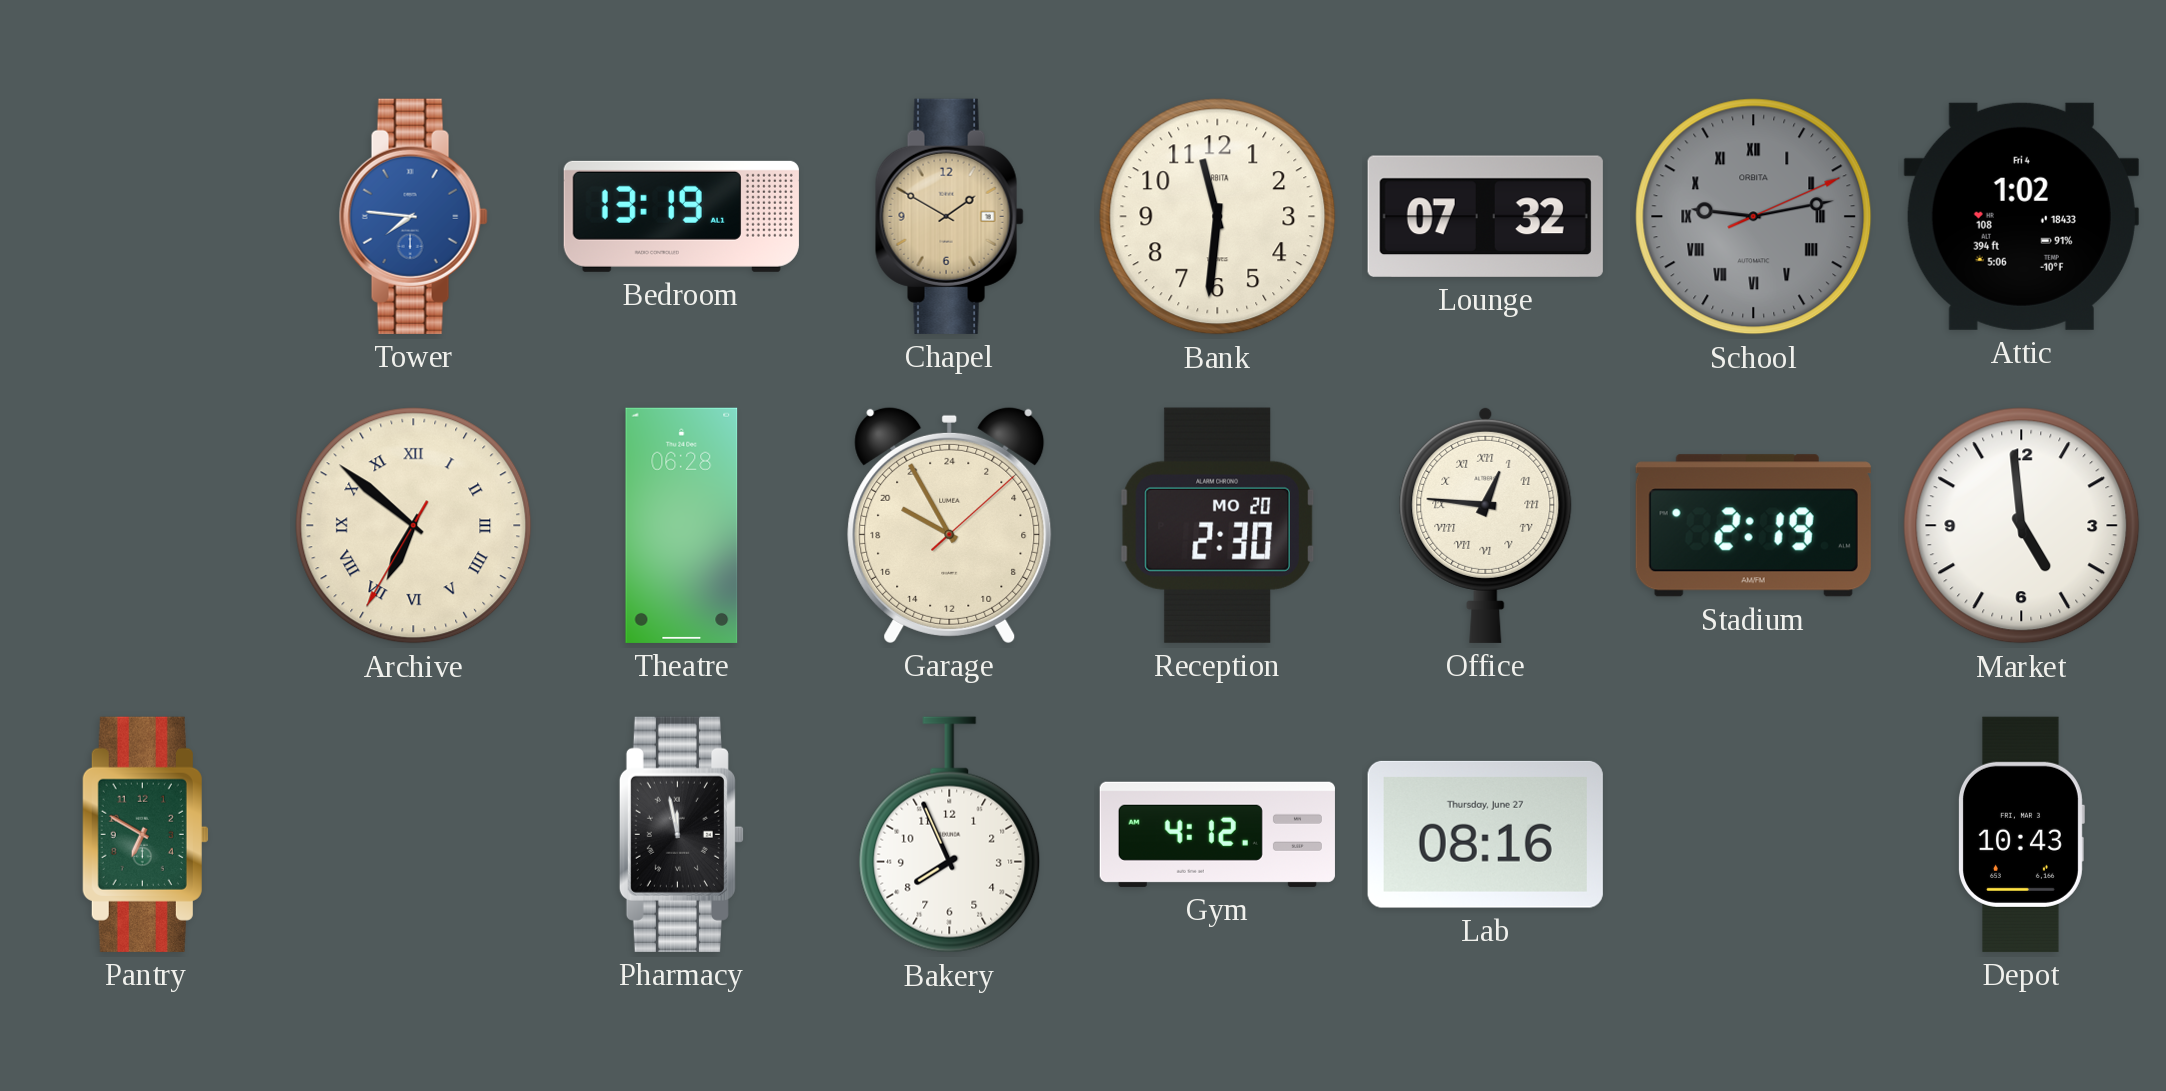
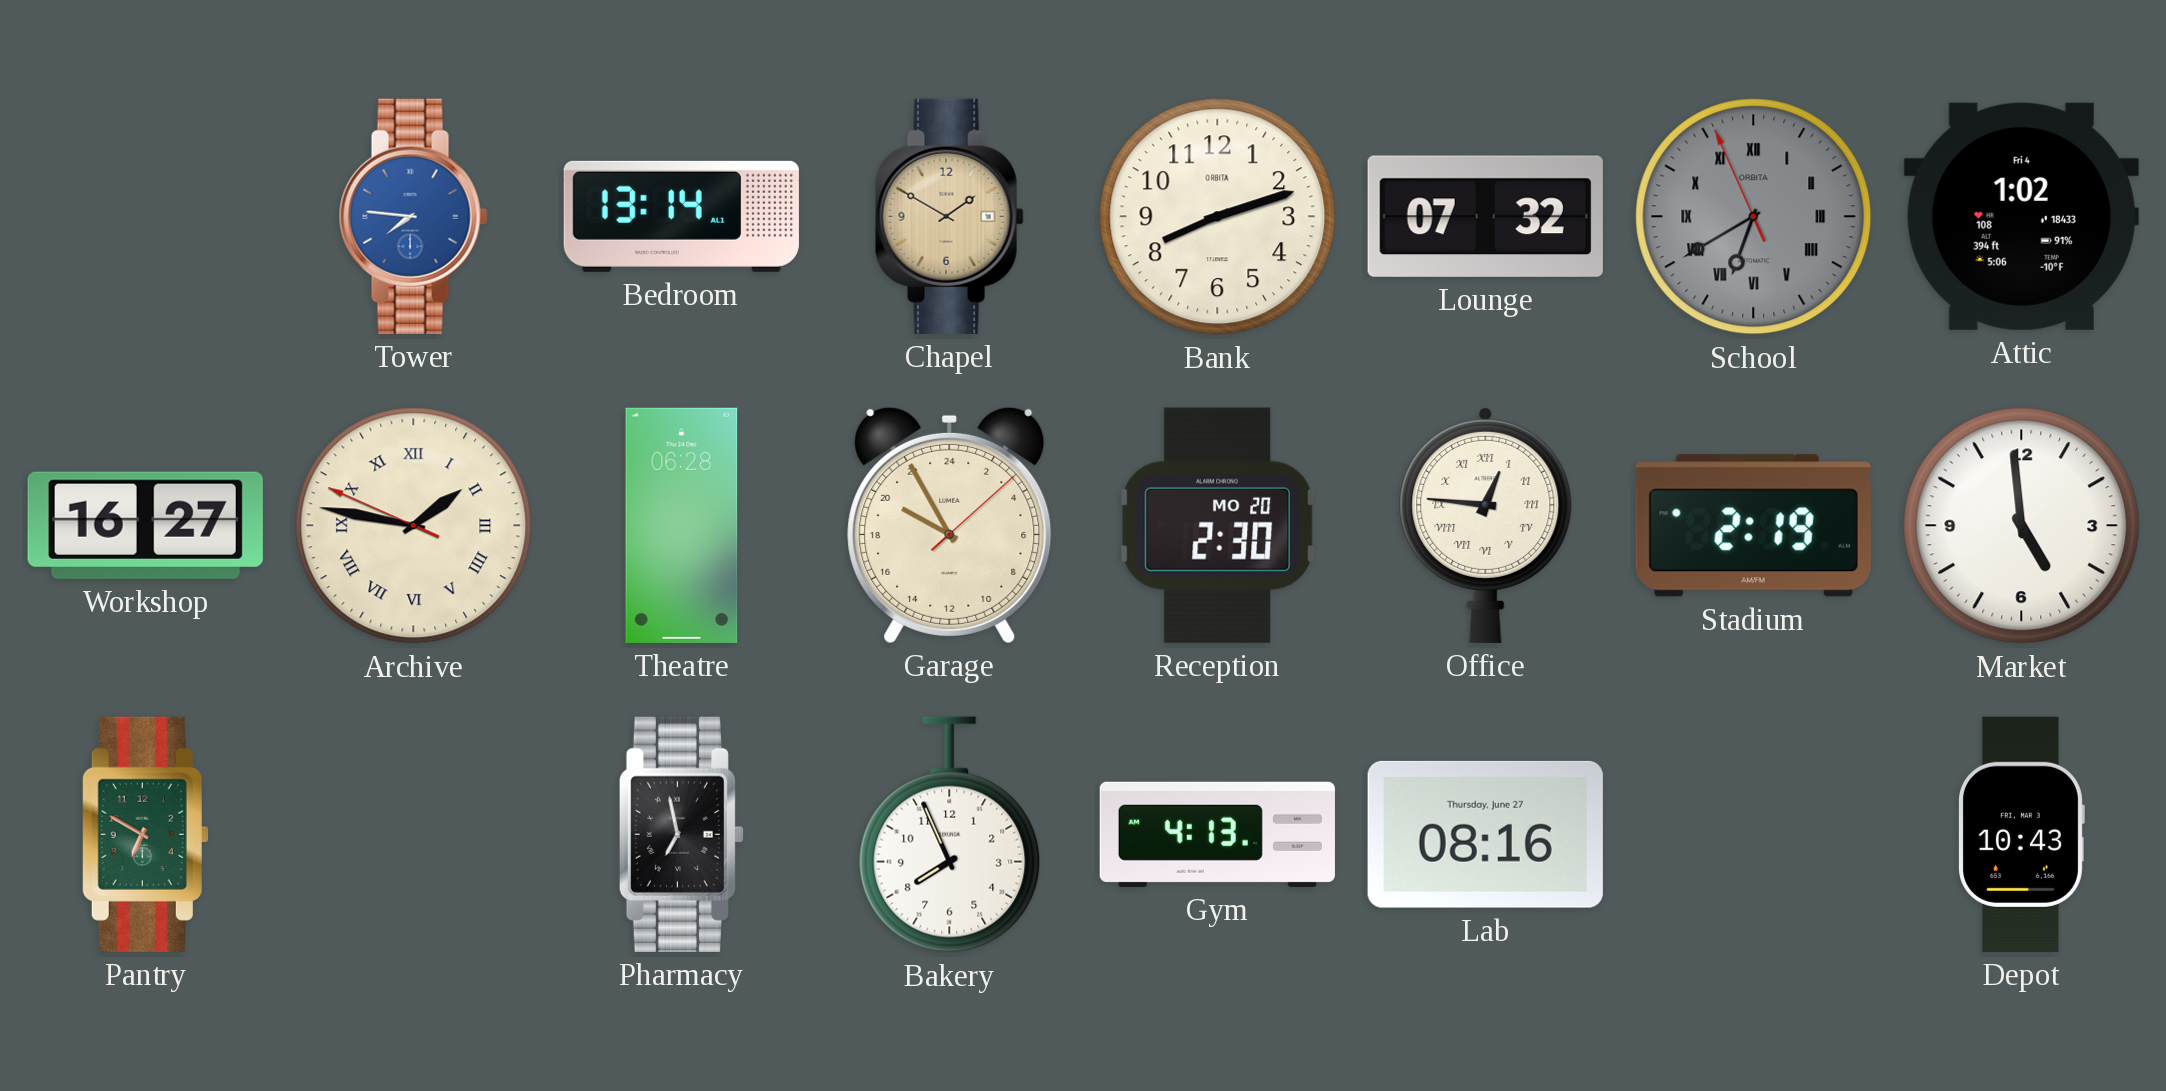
Bedroom: 13:19 -> 13:14
Bank: 11:31 -> 8:12
School: 9:13 -> 6:39
Workshop: none -> 16:27
Archive: 6:51 -> 1:46
Pharmacy: 11:58 -> 6:58
Gym: 4:12 -> 4:13
